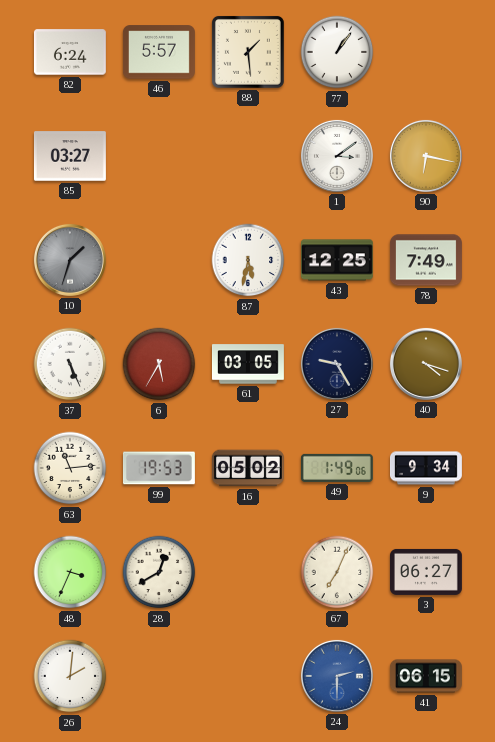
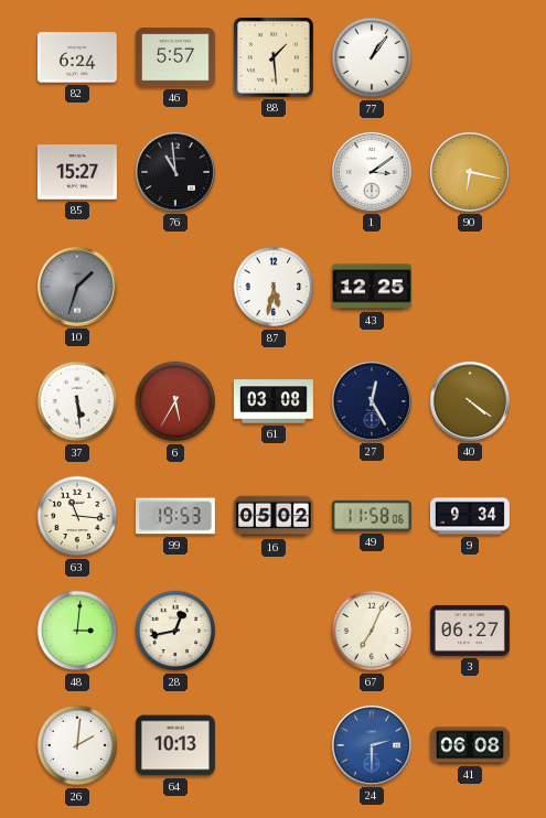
85: 03:27 -> 15:27
76: none -> 10:59
78: 7:49 -> none
37: 5:26 -> 5:29
61: 03:05 -> 03:08
27: 9:25 -> 12:25
40: 4:18 -> 4:21
63: 11:14 -> 11:16
49: 1:49 -> 11:58
48: 3:34 -> 3:01
28: 12:40 -> 12:43
64: none -> 10:13
41: 06:15 -> 06:08
